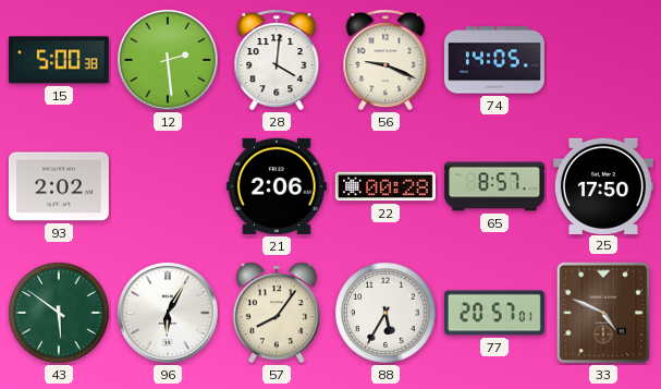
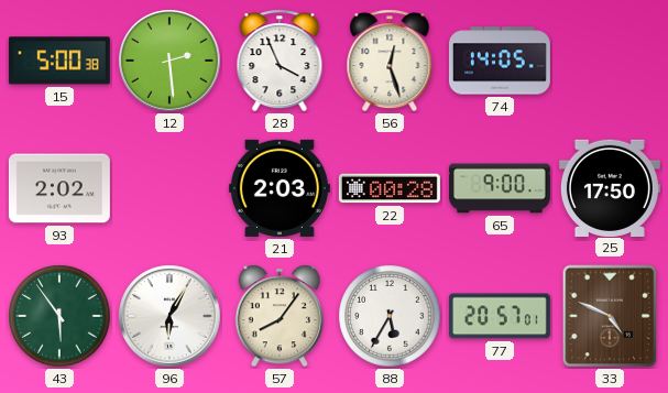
28: 4:01 -> 3:56
56: 9:19 -> 12:27
21: 2:06 -> 2:03
65: 8:57 -> 9:00
43: 5:51 -> 5:54
